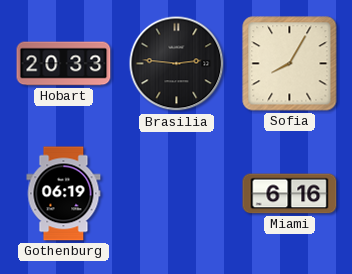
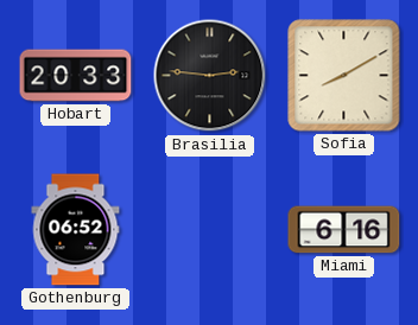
Sofia: 8:05 -> 8:10
Gothenburg: 06:19 -> 06:52
